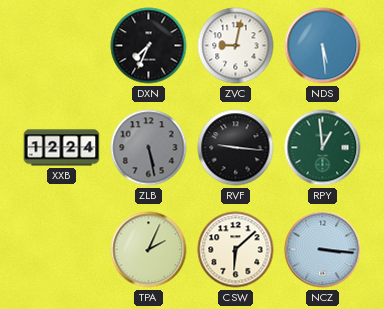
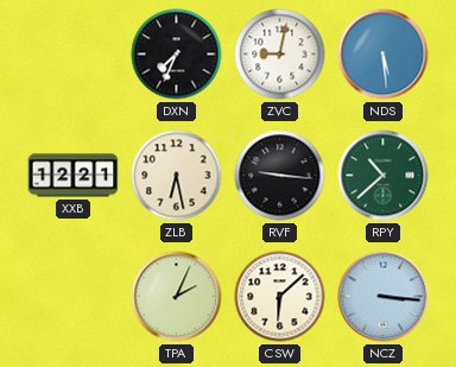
XXB: 12:24 -> 12:21
ZLB: 5:28 -> 6:28
ZLB dial: grey -> cream
RPY: 12:59 -> 10:38
